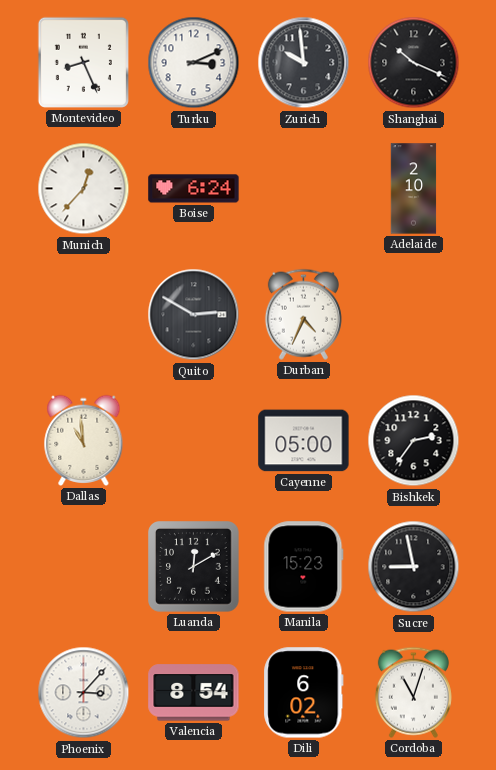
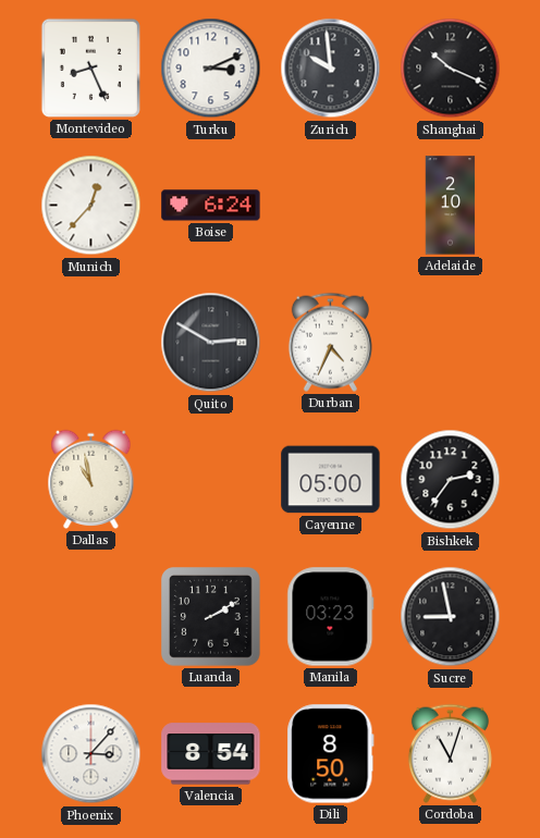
Dallas: 10:59 -> 10:58
Luanda: 12:10 -> 2:10
Manila: 15:23 -> 03:23
Dili: 6:02 -> 8:50
